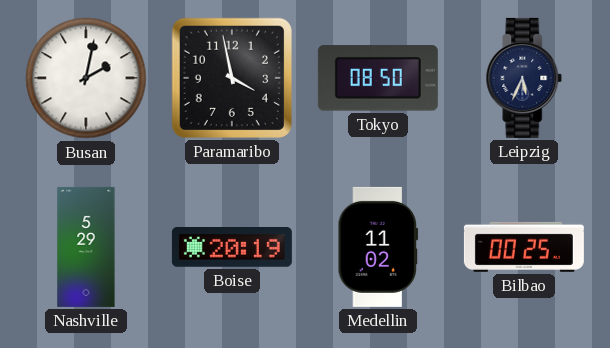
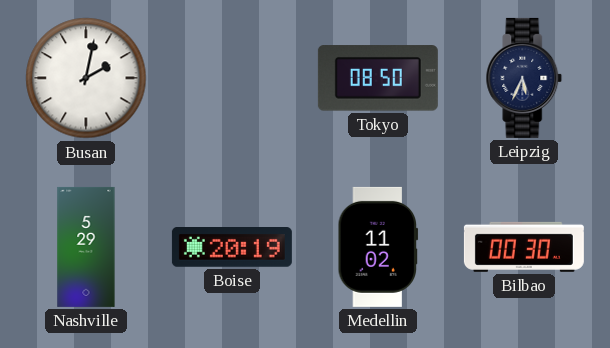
Paramaribo: 3:58 -> none
Bilbao: 00:25 -> 00:30
